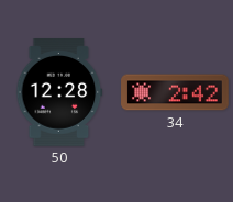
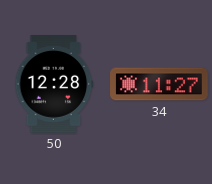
34: 2:42 -> 11:27
